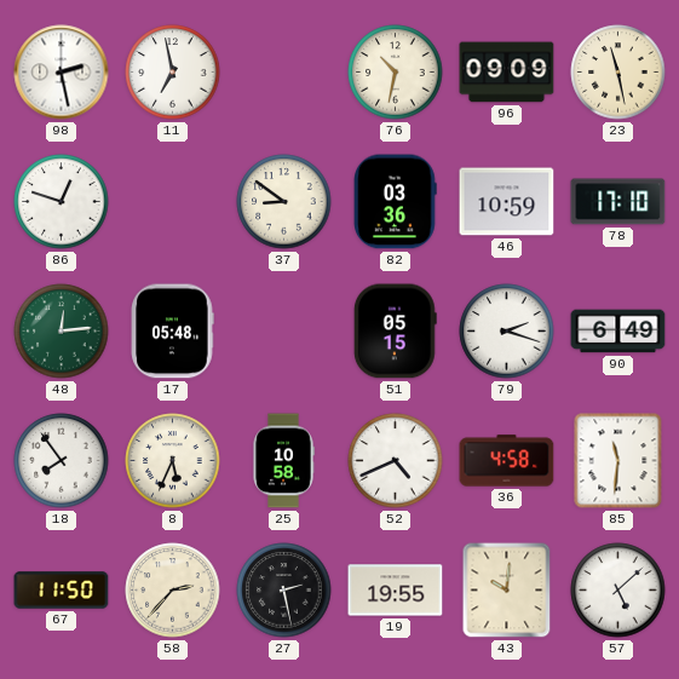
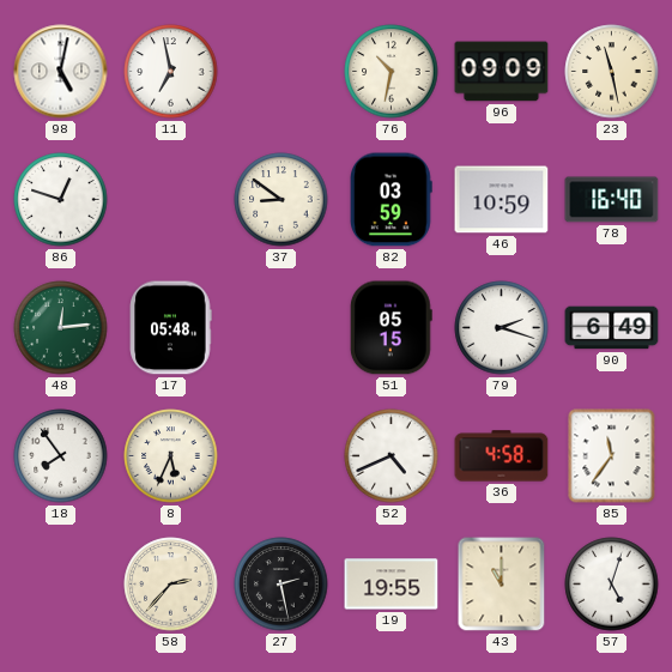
98: 2:28 -> 5:02
82: 03:36 -> 03:59
78: 17:10 -> 16:40
25: 10:58 -> none
85: 11:31 -> 11:36
67: 11:50 -> none
43: 10:01 -> 11:00
57: 5:08 -> 5:03
